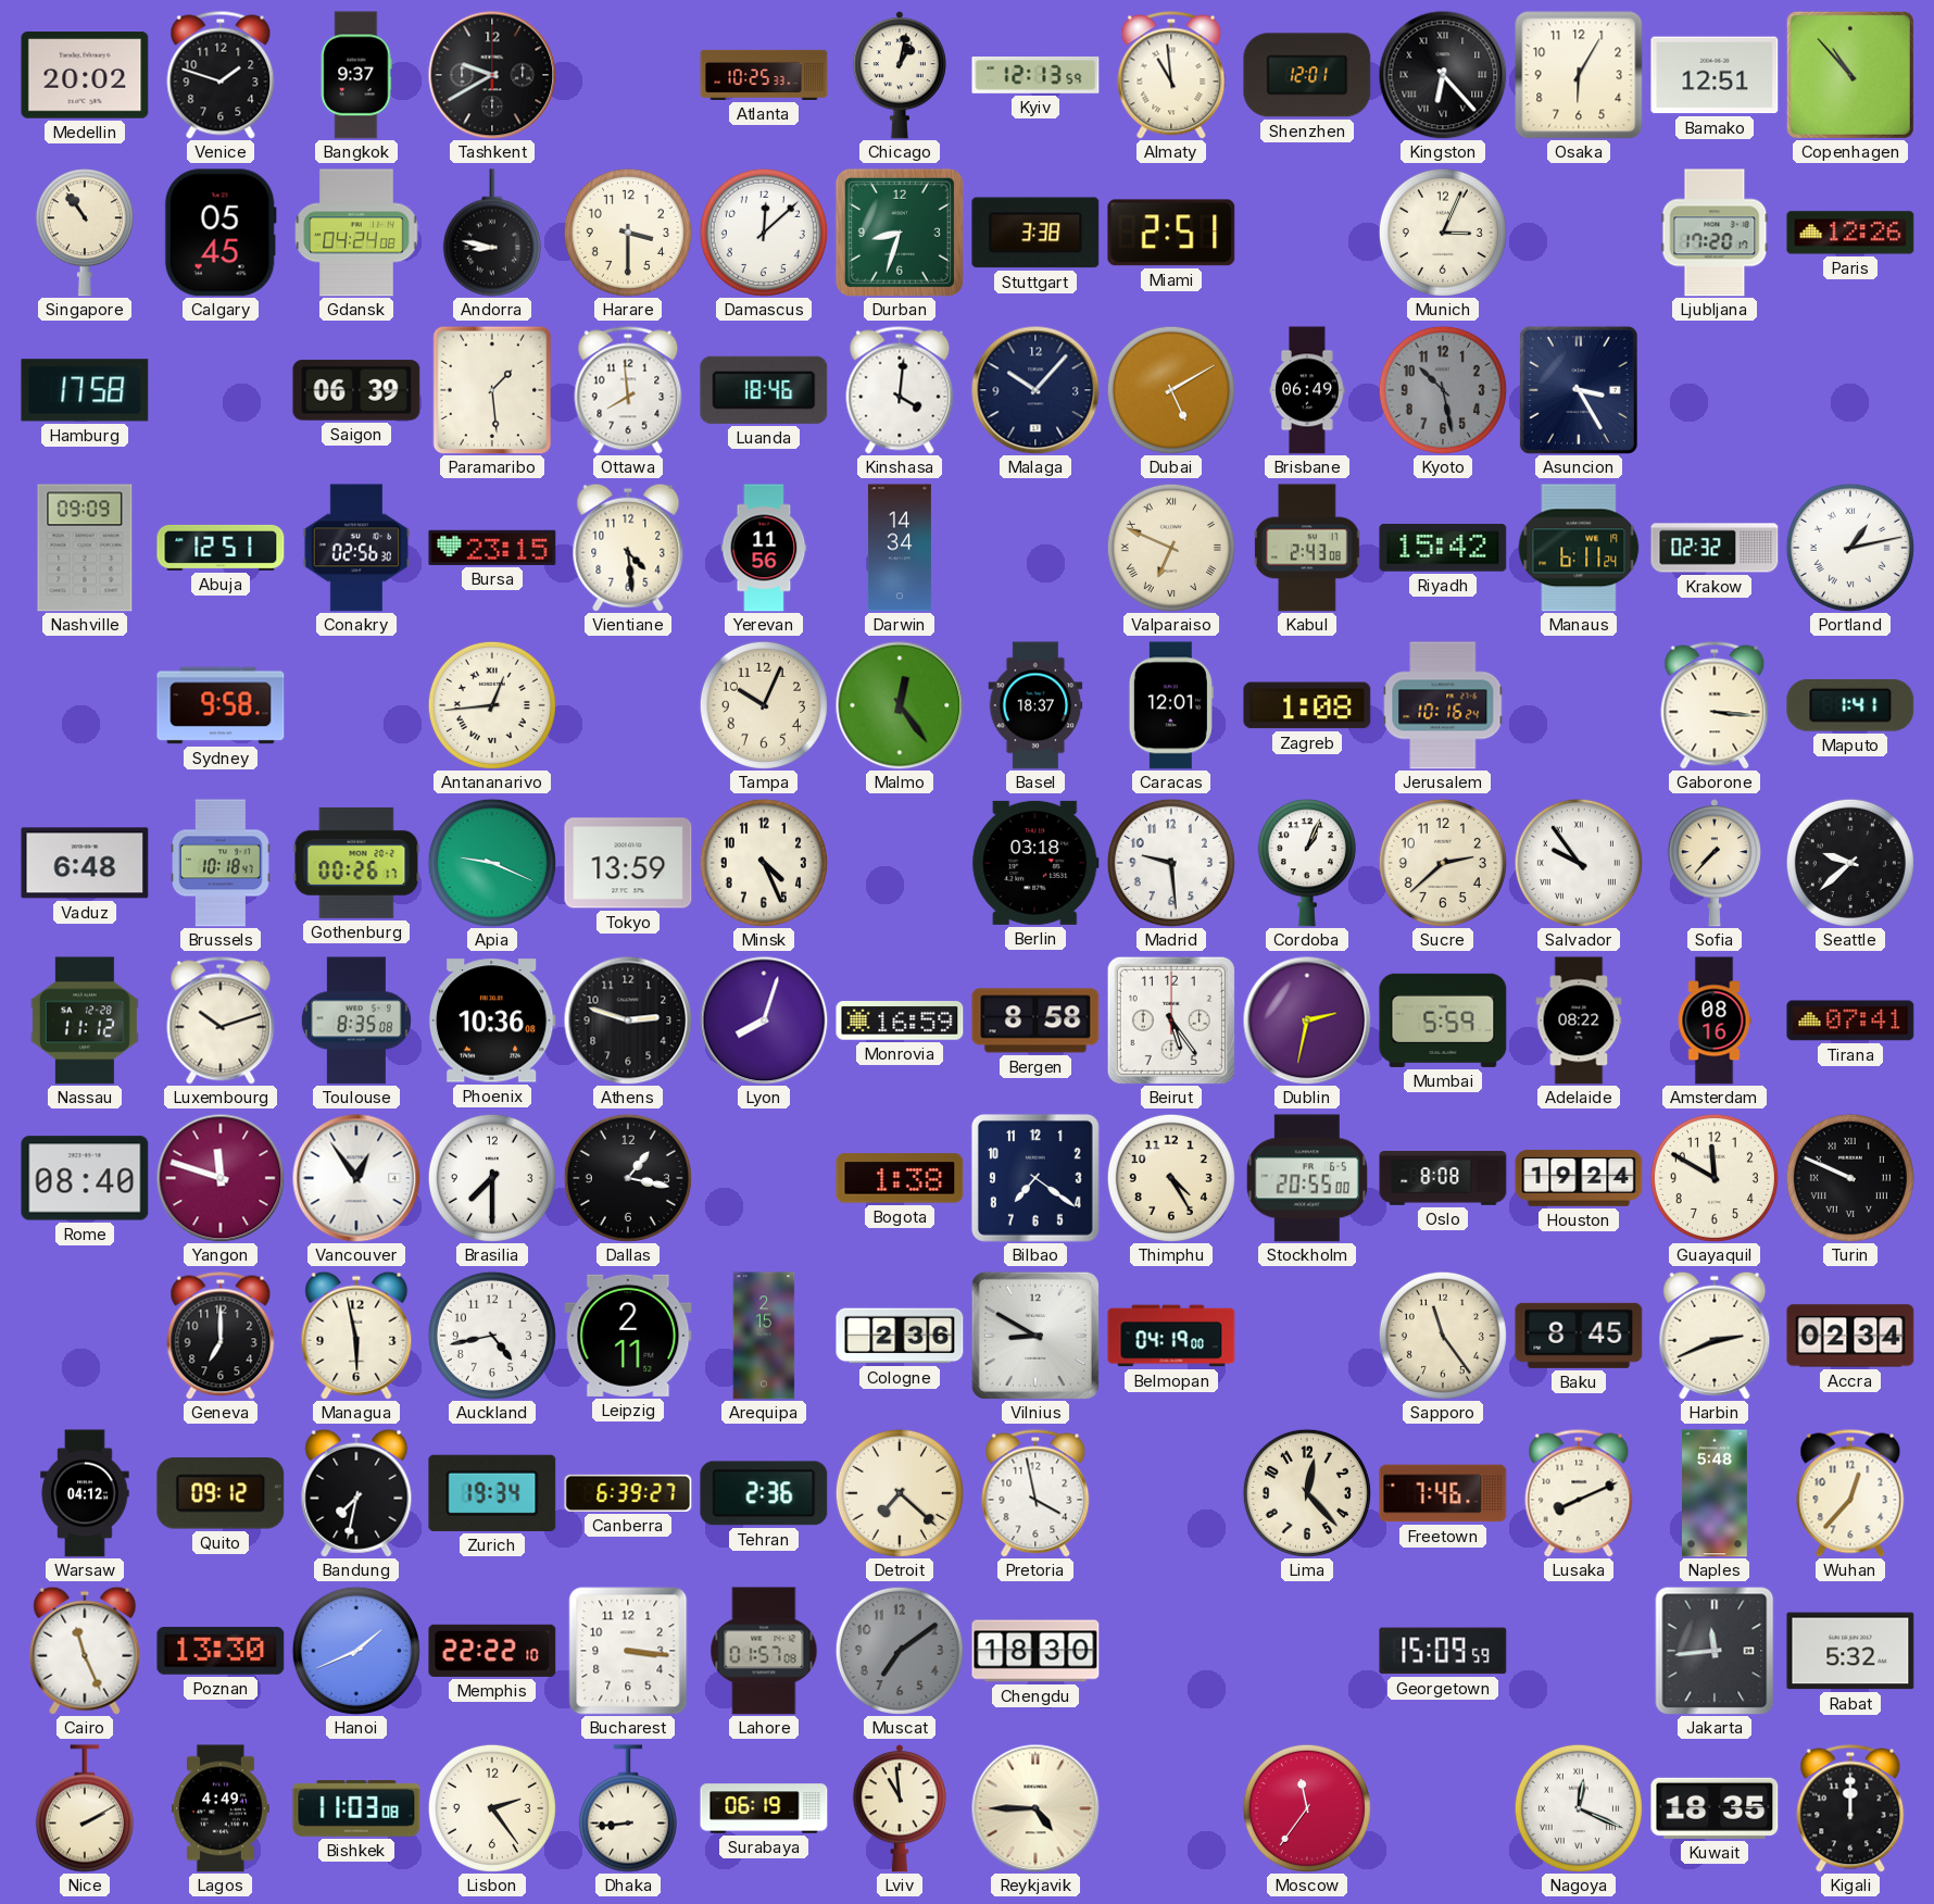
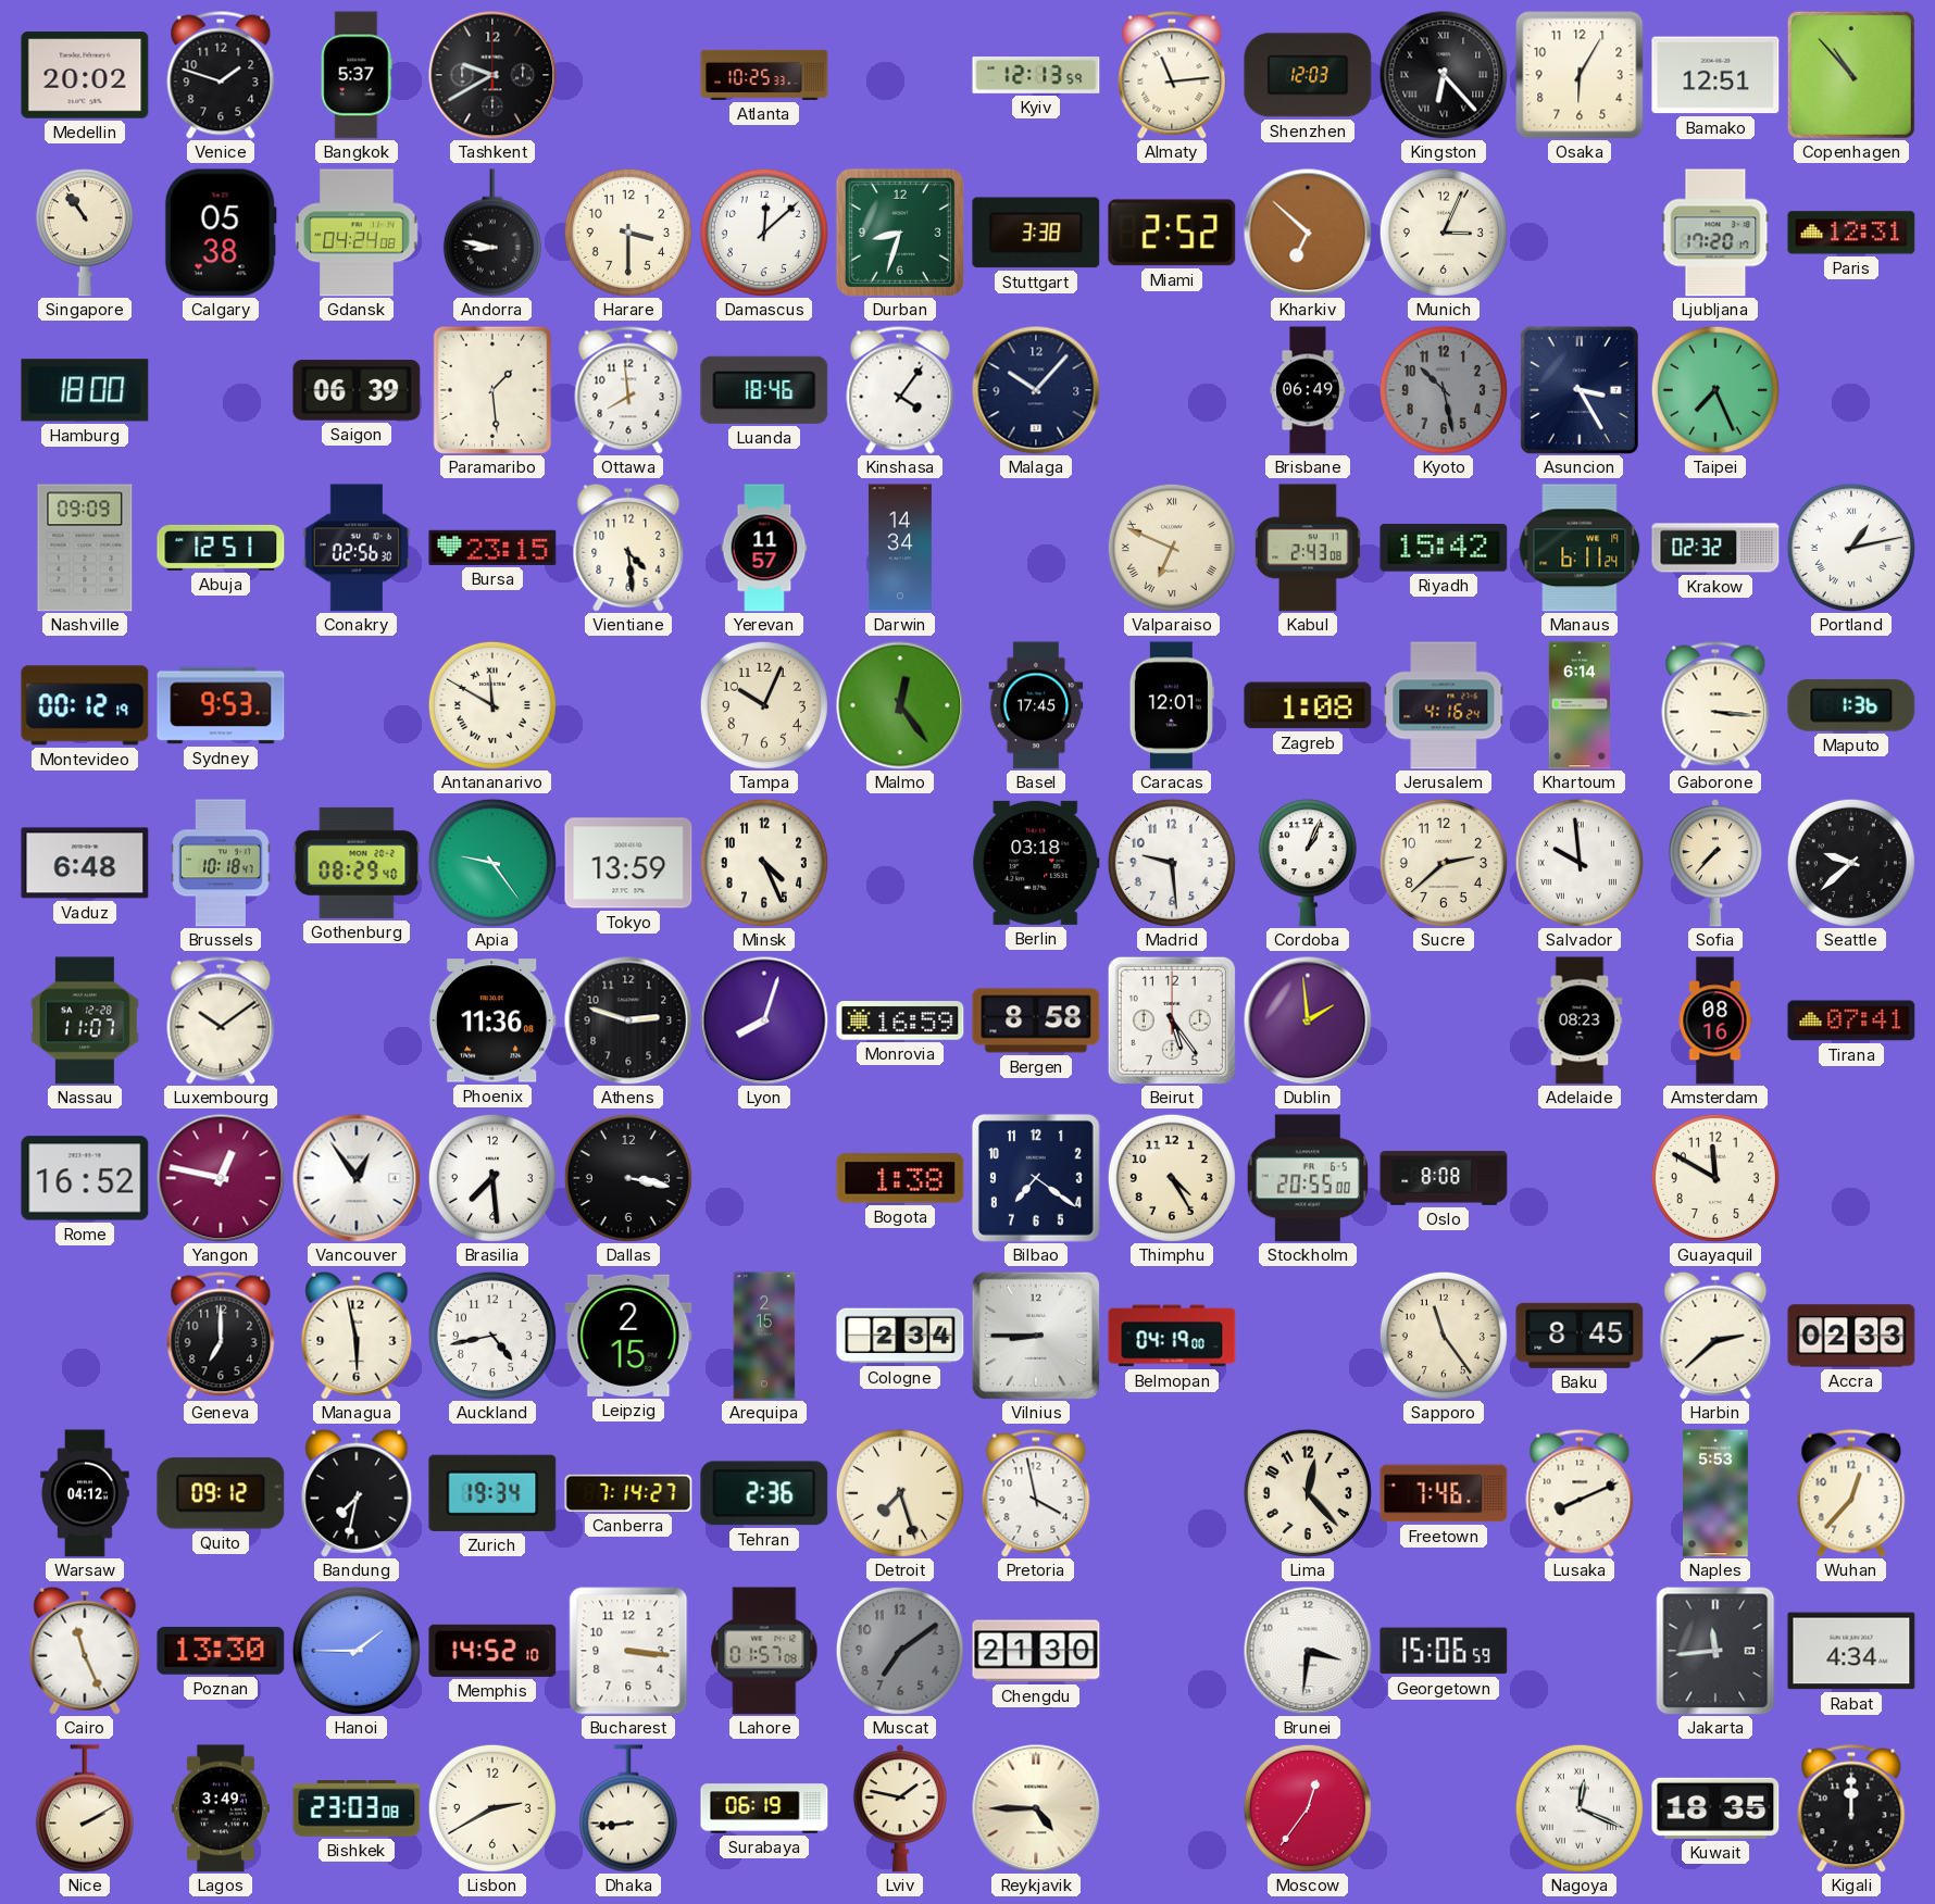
Bangkok: 9:37 -> 5:37
Chicago: 1:02 -> none
Almaty: 10:59 -> 11:14
Shenzhen: 12:01 -> 12:03
Calgary: 05:45 -> 05:38
Miami: 2:51 -> 2:52
Kharkiv: none -> 6:52
Paris: 12:26 -> 12:31
Hamburg: 17:58 -> 18:00
Kinshasa: 4:01 -> 4:06
Dubai: 5:10 -> none
Taipei: none -> 7:26
Yerevan: 11:56 -> 11:57
Montevideo: none -> 00:12
Sydney: 9:58 -> 9:53
Antananarivo: 12:44 -> 11:50
Basel: 18:37 -> 17:45
Jerusalem: 10:16 -> 4:16
Khartoum: none -> 6:14
Maputo: 1:41 -> 1:36
Gothenburg: 00:26 -> 08:29
Apia: 9:19 -> 9:24
Salvador: 9:54 -> 9:59
Nassau: 11:12 -> 11:07
Luxembourg: 10:12 -> 10:09
Toulouse: 8:35 -> none
Phoenix: 10:36 -> 11:36
Dublin: 2:32 -> 1:59
Mumbai: 5:59 -> none
Adelaide: 08:22 -> 08:23
Rome: 08:40 -> 16:52
Yangon: 11:48 -> 12:47
Brasilia: 7:30 -> 7:29
Dallas: 1:17 -> 3:17
Houston: 19:24 -> none
Turin: 9:49 -> none
Leipzig: 2:11 -> 2:15
Cologne: 2:36 -> 2:34
Vilnius: 8:50 -> 8:45
Harbin: 2:41 -> 2:38
Accra: 02:34 -> 02:33
Canberra: 6:39 -> 7:14
Detroit: 7:22 -> 7:27
Naples: 5:48 -> 5:53
Hanoi: 1:41 -> 1:45
Memphis: 22:22 -> 14:52
Chengdu: 18:30 -> 21:30
Brunei: none -> 3:31
Georgetown: 15:09 -> 15:06
Rabat: 5:32 -> 4:34
Lagos: 4:49 -> 3:49
Bishkek: 11:03 -> 23:03
Lisbon: 2:24 -> 2:40
Lviv: 10:59 -> 1:47
Moscow: 11:36 -> 12:36
